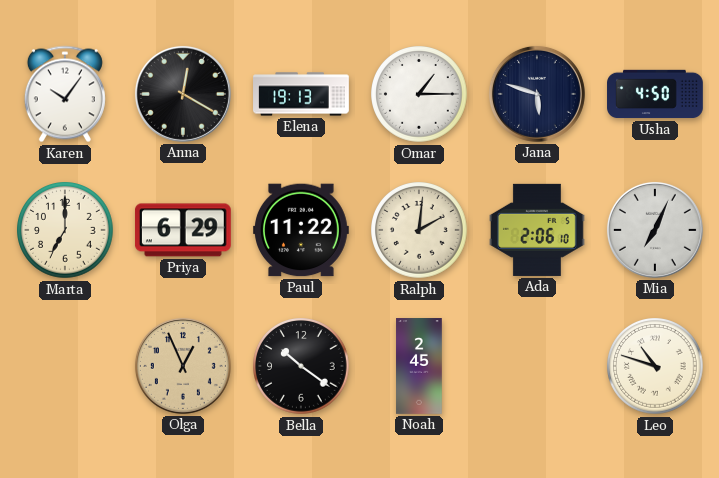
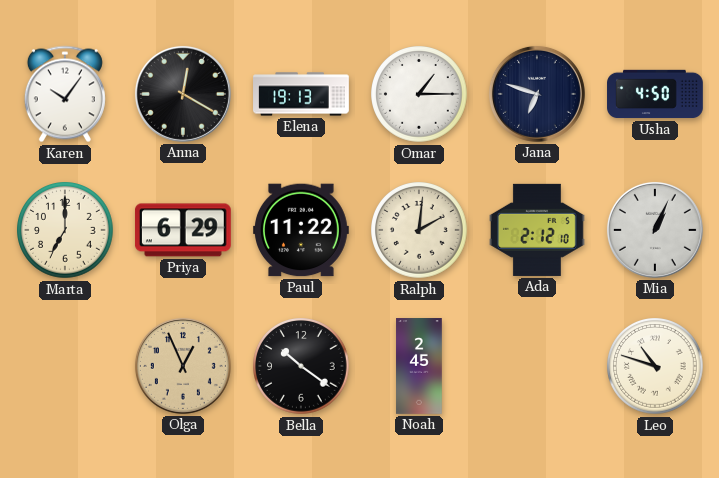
Jana: 5:48 -> 6:48
Ada: 2:06 -> 2:12
Mia: 7:04 -> 1:04
